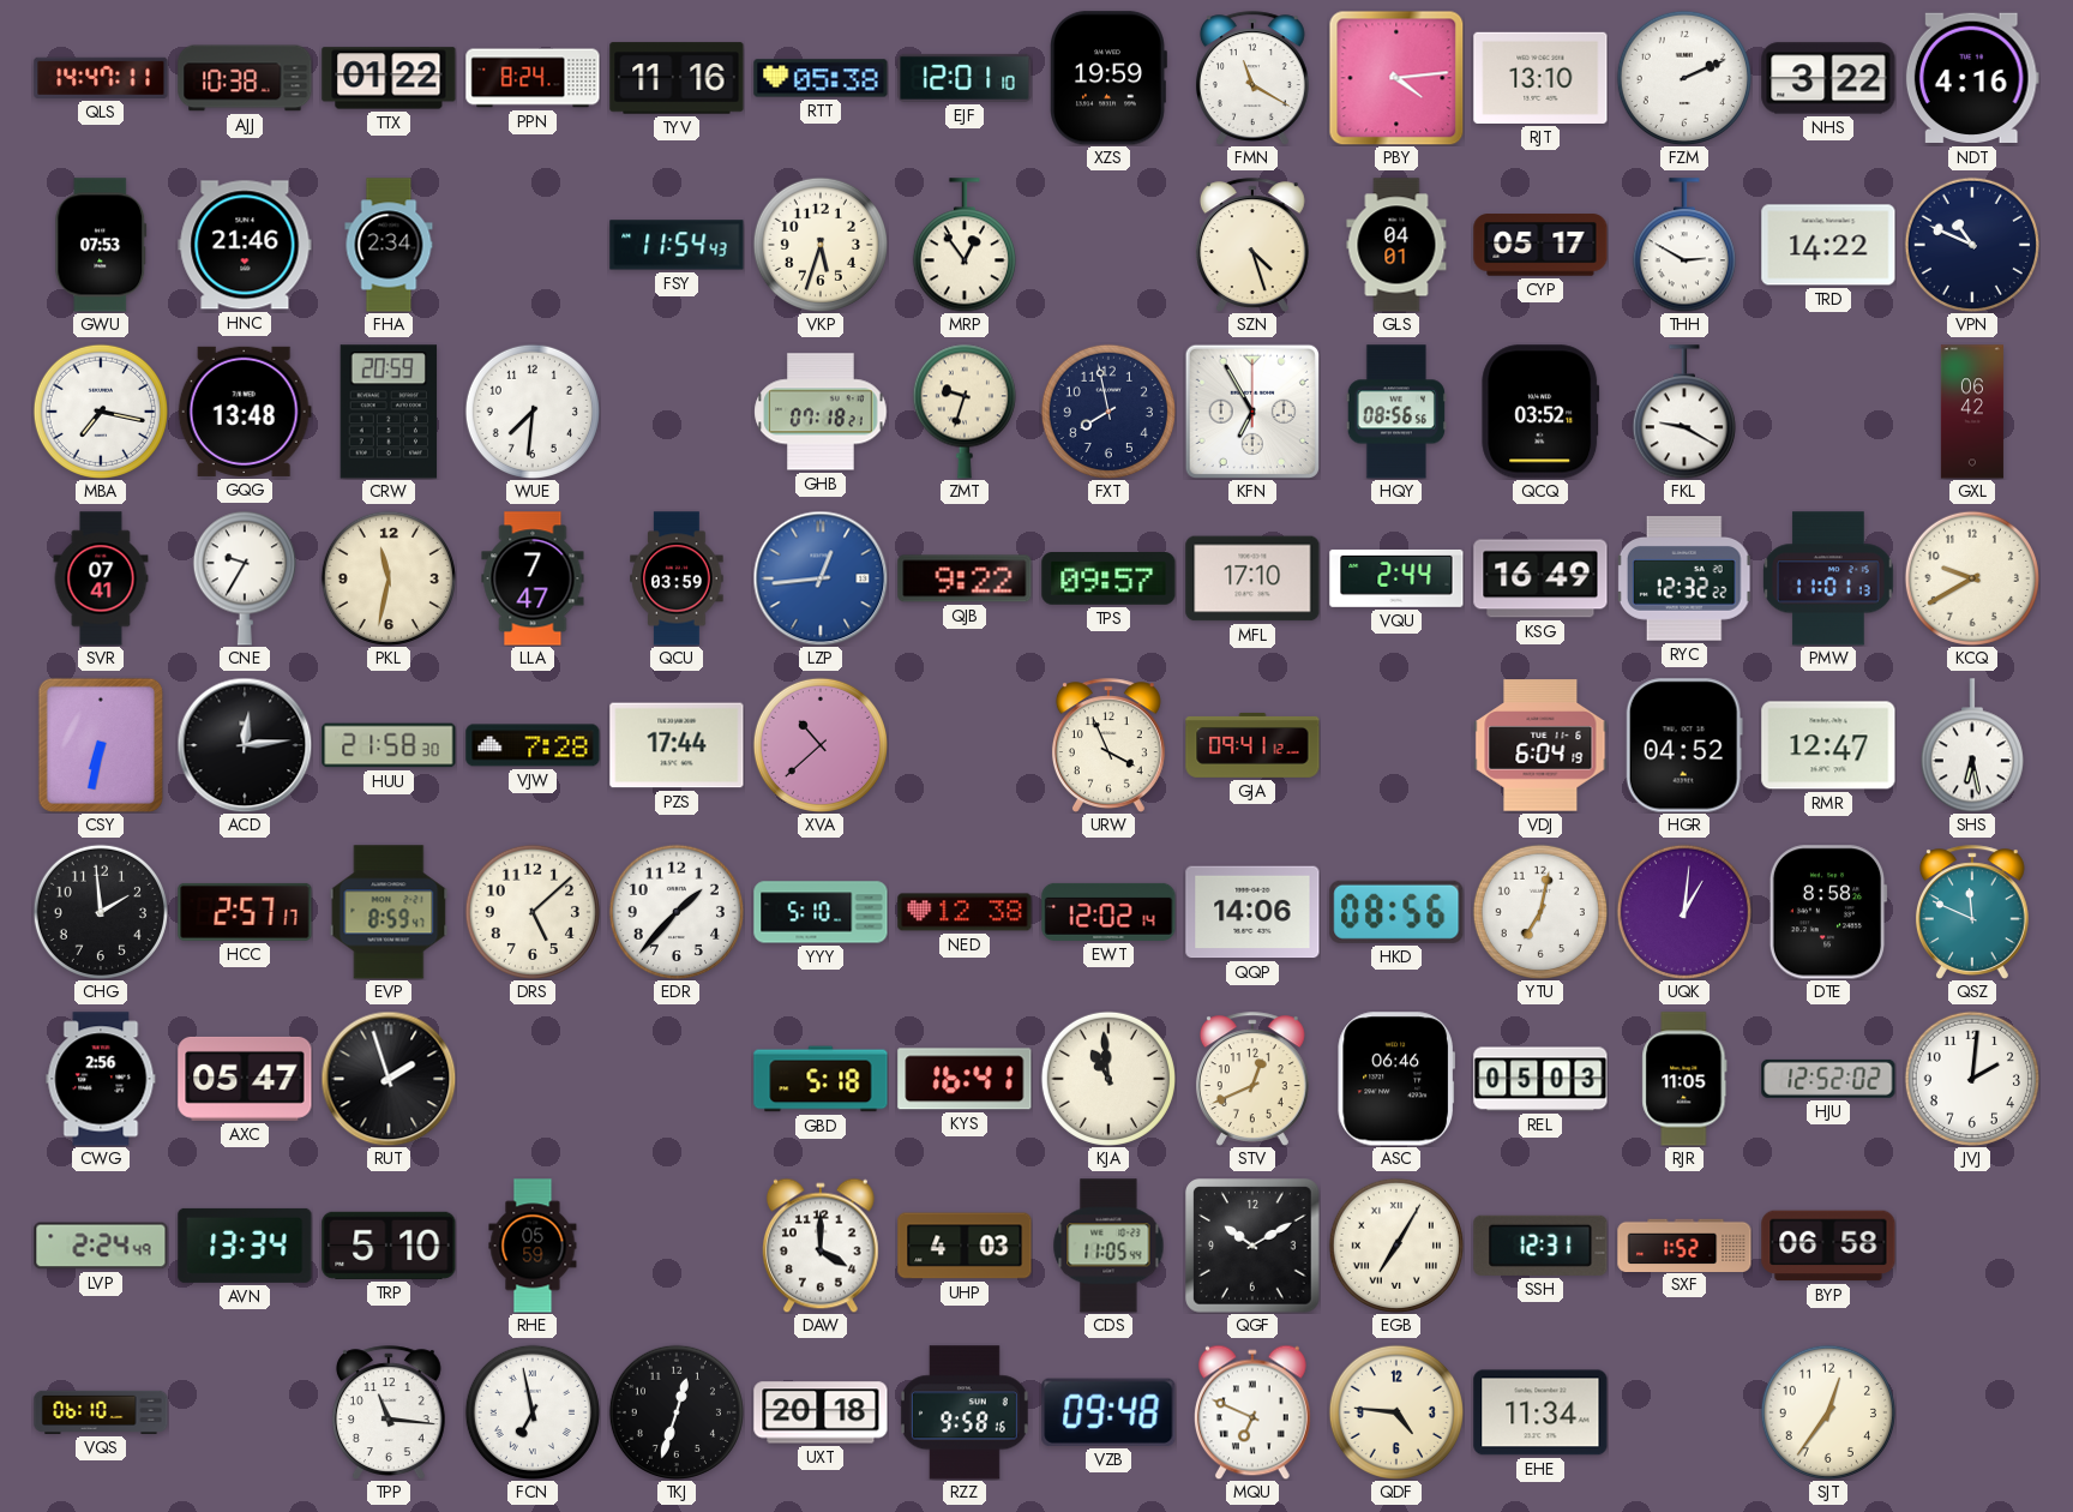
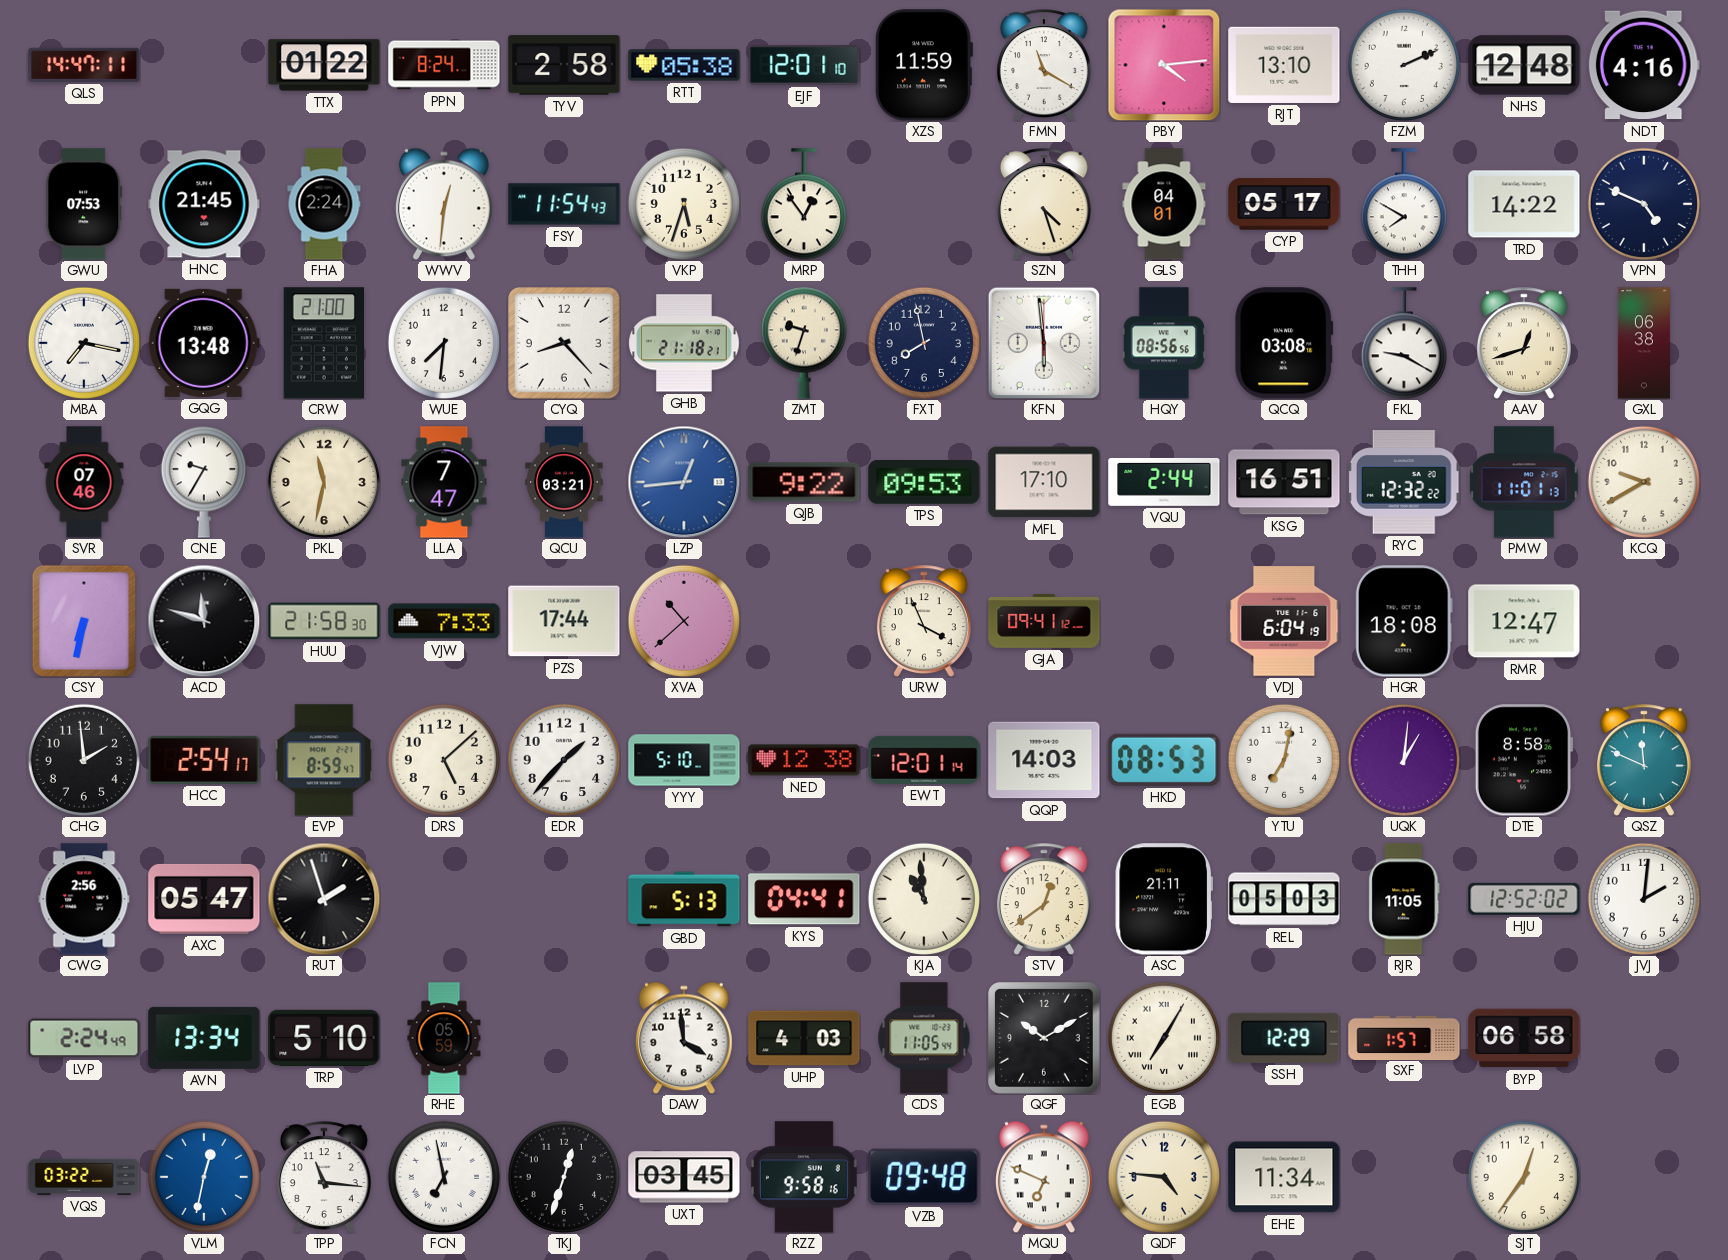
AJJ: 10:38 -> none
TYV: 11:16 -> 2:58
XZS: 19:59 -> 11:59
NHS: 3:22 -> 12:48
HNC: 21:46 -> 21:45
FHA: 2:34 -> 2:24
WWV: none -> 12:31
THH: 2:50 -> 7:50
VPN: 10:49 -> 4:49
CRW: 20:59 -> 21:00
CYQ: none -> 8:23
GHB: 07:18 -> 21:18
KFN: 6:55 -> 5:59
QCQ: 03:52 -> 03:08
AAV: none -> 12:42
GXL: 06:42 -> 06:38
SVR: 07:41 -> 07:46
QCU: 03:59 -> 03:21
TPS: 09:57 -> 09:53
KSG: 16:49 -> 16:51
ACD: 12:14 -> 11:48
VJW: 7:28 -> 7:33
HGR: 04:52 -> 18:08
SHS: 6:28 -> none
HCC: 2:57 -> 2:54
EWT: 12:02 -> 12:01
QQP: 14:06 -> 14:03
HKD: 08:56 -> 08:53
GBD: 5:18 -> 5:13
KYS: 16:41 -> 04:41
STV: 12:41 -> 12:39
ASC: 06:46 -> 21:11
DAW: 4:00 -> 3:59
SSH: 12:31 -> 12:29
SXF: 1:52 -> 1:57
VQS: 06:10 -> 03:22
VLM: none -> 12:32
UXT: 20:18 -> 03:45
